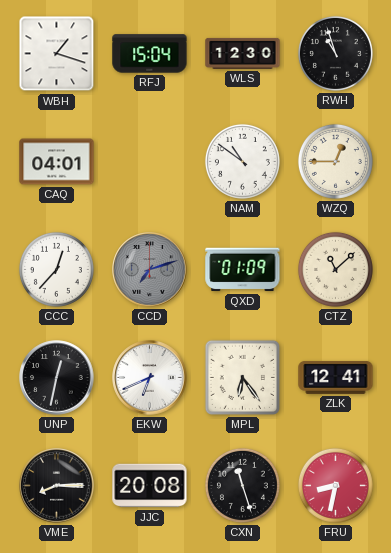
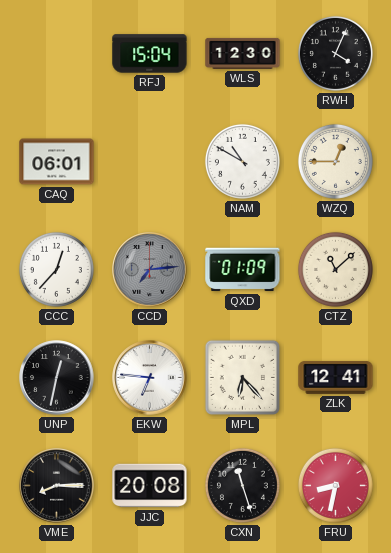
WBH: 1:18 -> none
RWH: 10:57 -> 4:04
CAQ: 04:01 -> 06:01
NAM: 10:51 -> 10:50
CCD: 7:12 -> 7:14
EKW: 6:41 -> 6:46
MPL: 6:24 -> 6:23
